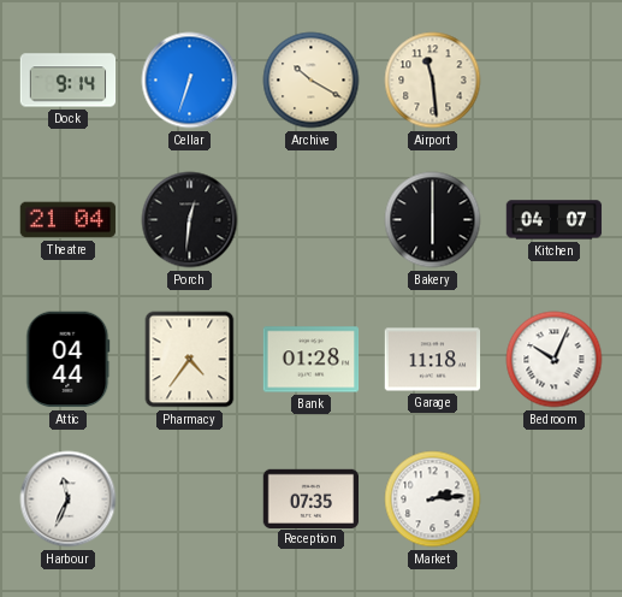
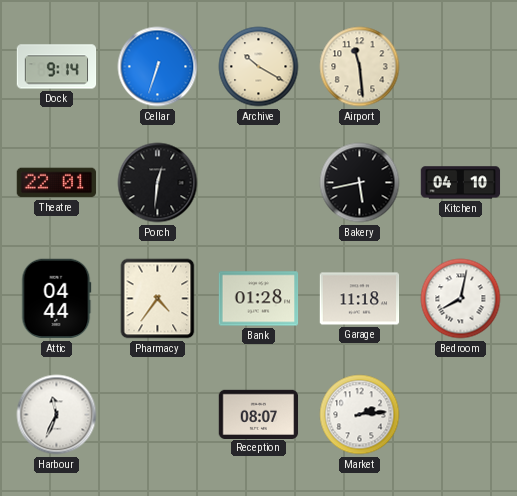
Theatre: 21:04 -> 22:01
Bakery: 6:00 -> 5:43
Kitchen: 04:07 -> 04:10
Bedroom: 10:04 -> 8:02
Reception: 07:35 -> 08:07
